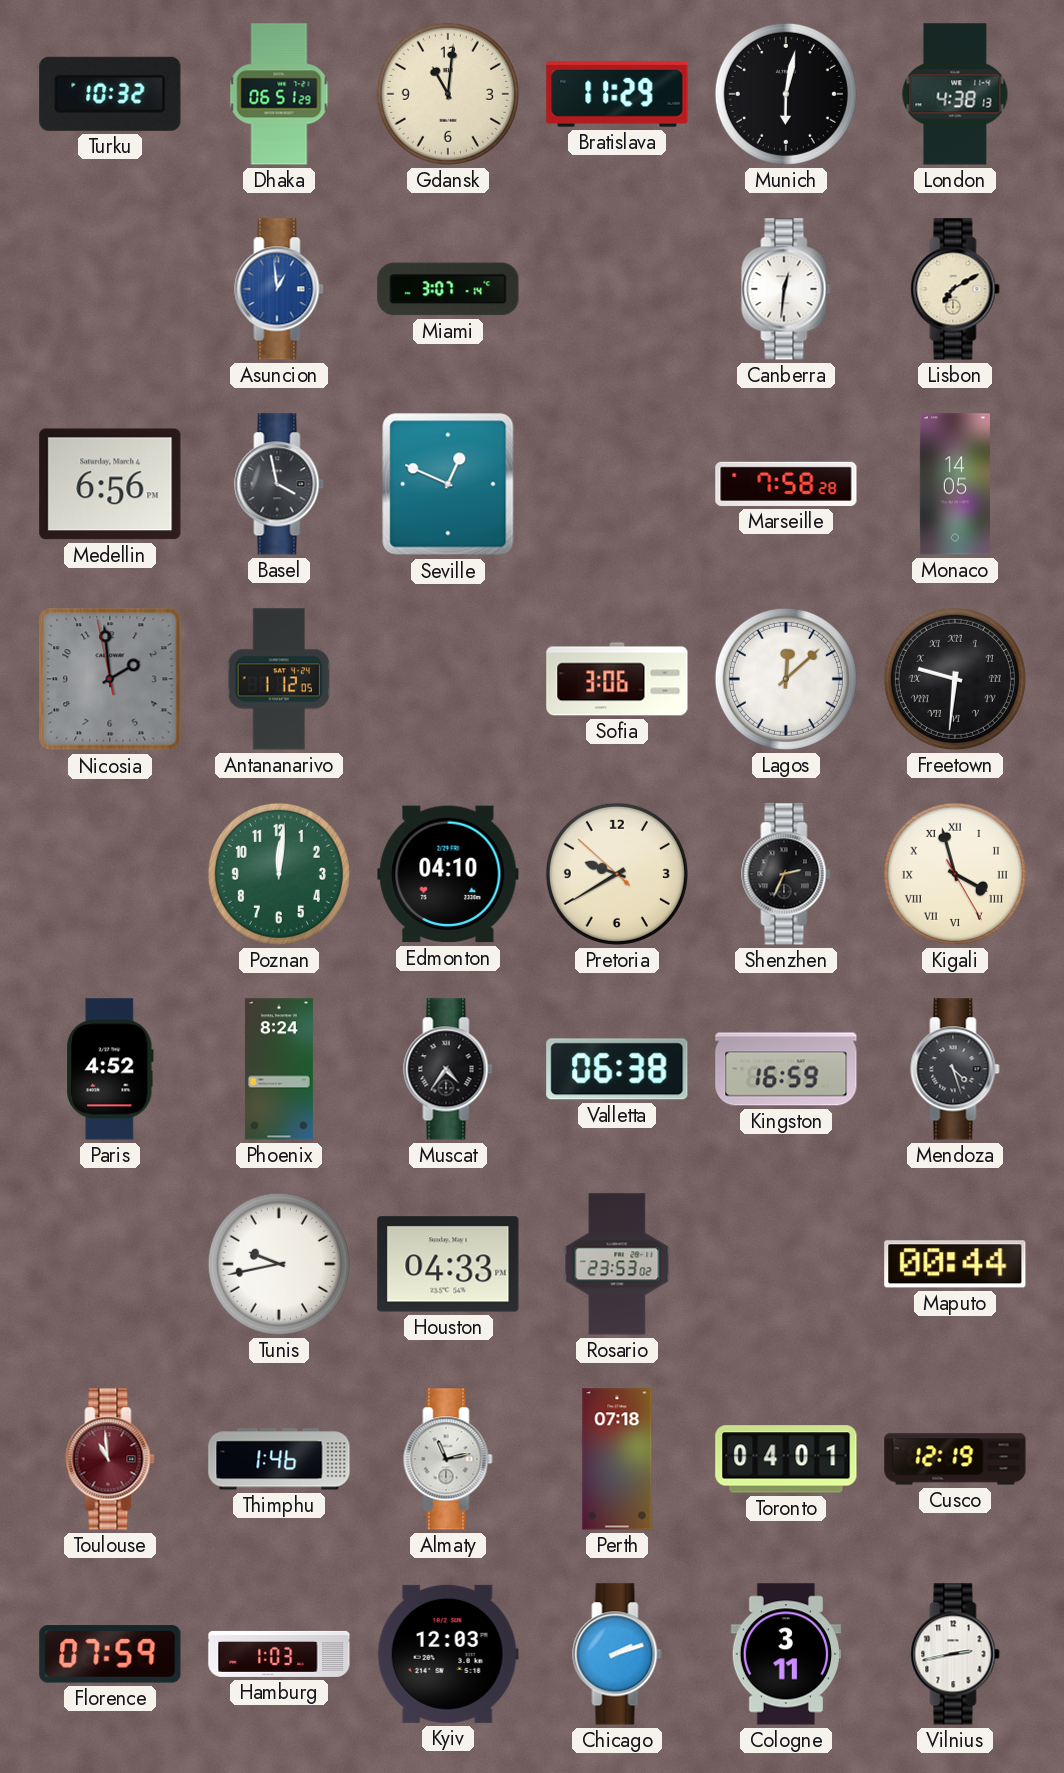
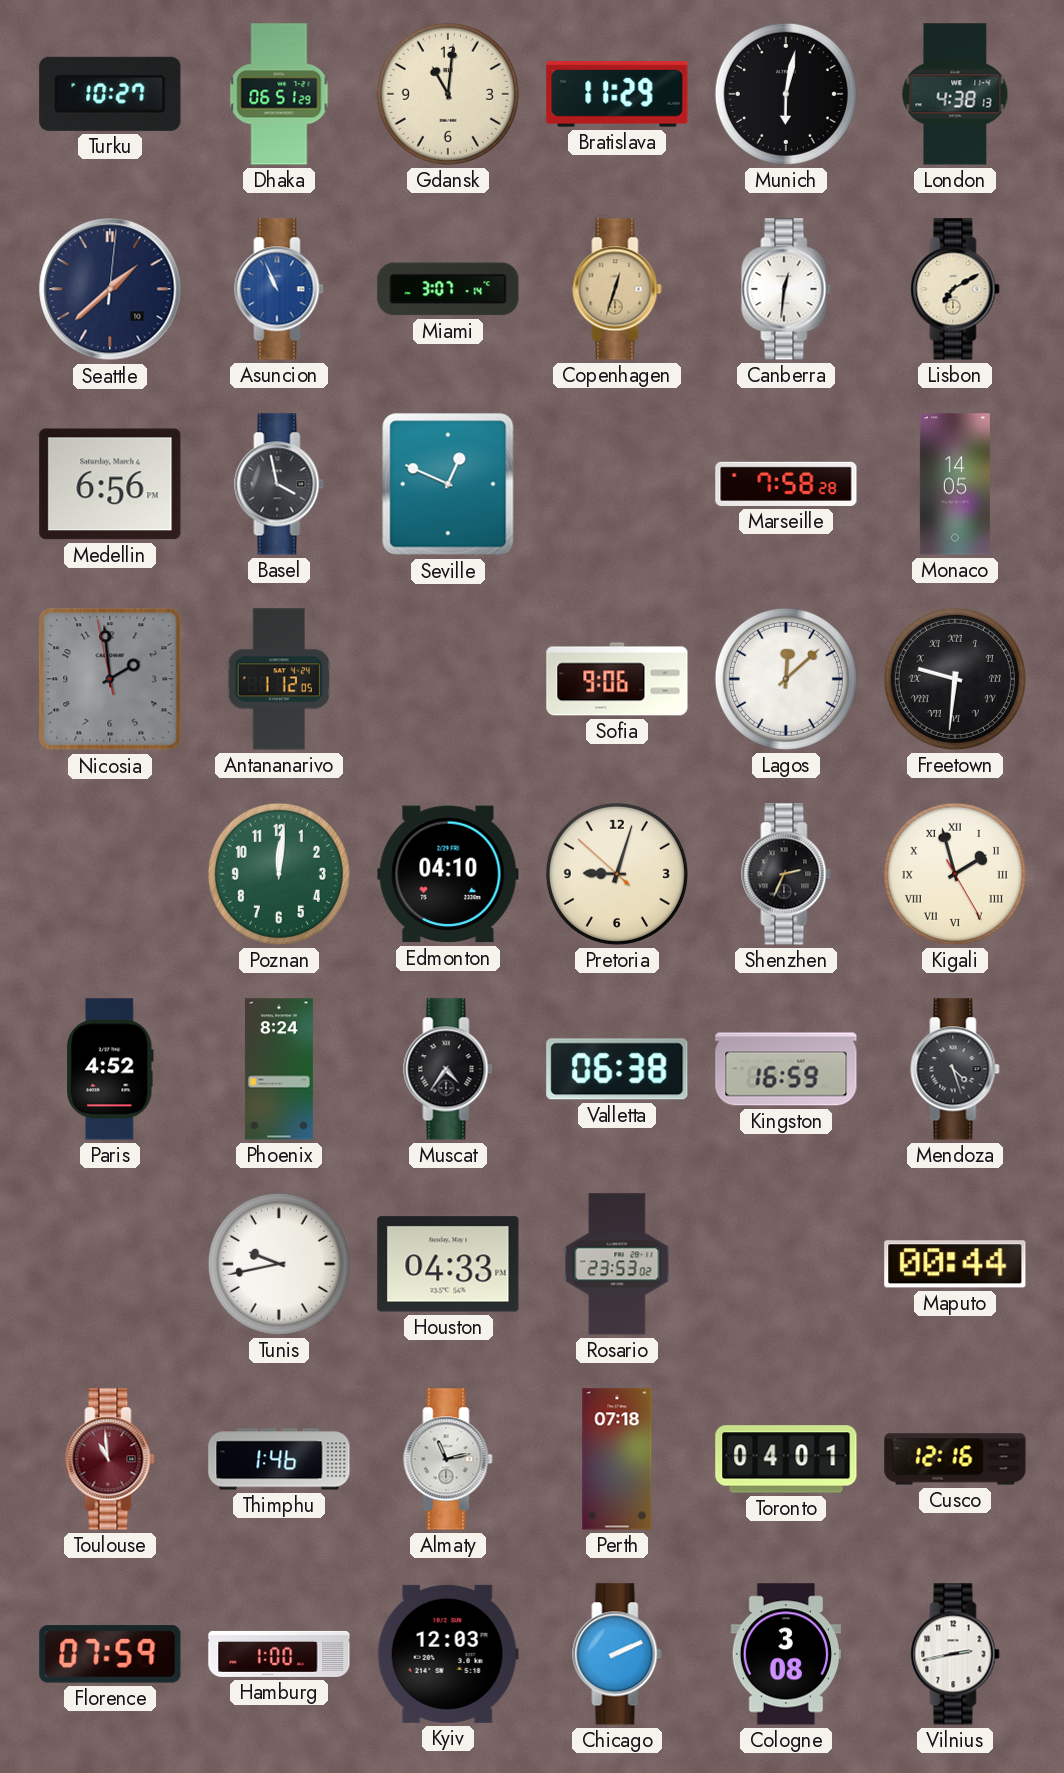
Turku: 10:32 -> 10:27
Seattle: none -> 1:38
Asuncion: 12:59 -> 10:56
Copenhagen: none -> 12:33
Sofia: 3:06 -> 9:06
Pretoria: 9:39 -> 9:02
Kigali: 3:57 -> 1:57
Cusco: 12:19 -> 12:16
Hamburg: 1:03 -> 1:00
Chicago: 2:12 -> 2:11
Cologne: 3:11 -> 3:08
